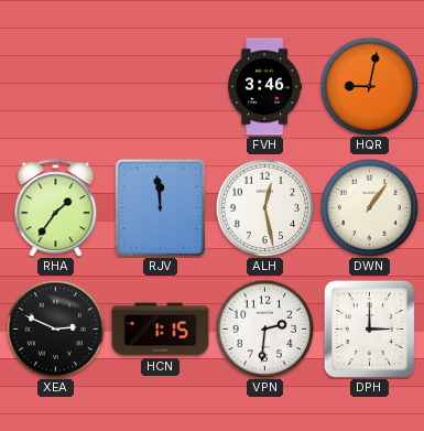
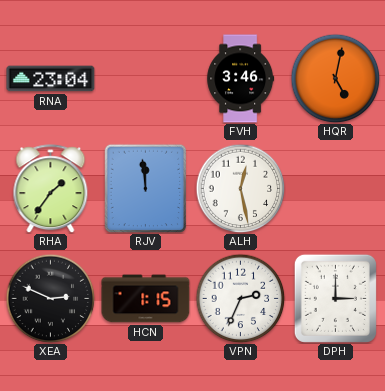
RNA: none -> 23:04
HQR: 9:02 -> 5:02
DWN: 1:06 -> none
VPN: 2:31 -> 2:34
